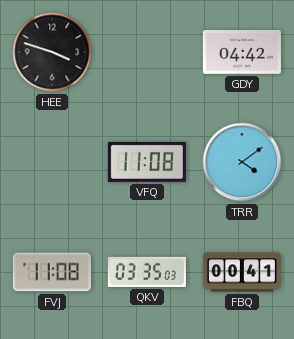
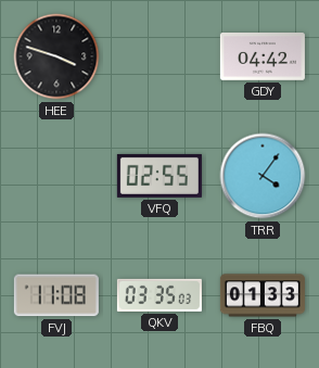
VFQ: 11:08 -> 02:55
TRR: 4:09 -> 4:06
FBQ: 00:41 -> 01:33
